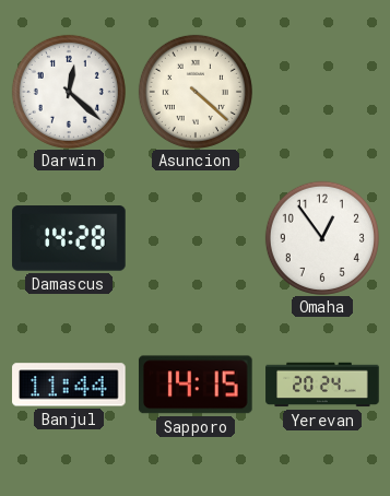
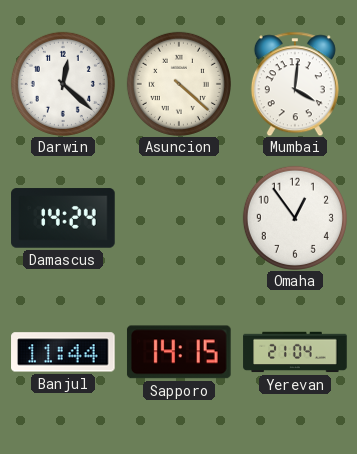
Mumbai: none -> 4:01
Damascus: 14:28 -> 14:24
Yerevan: 20:24 -> 21:04
